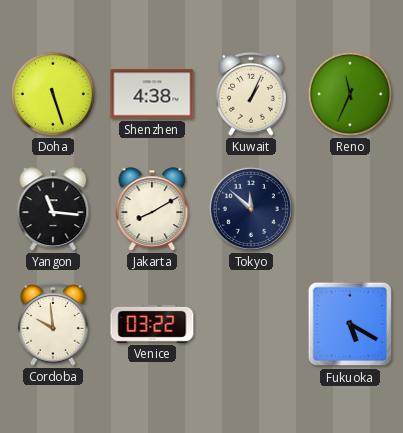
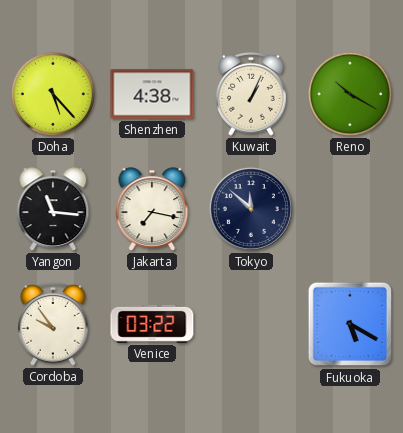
Doha: 5:27 -> 5:23
Reno: 11:34 -> 10:20
Jakarta: 8:10 -> 7:17
Cordoba: 9:59 -> 9:54
